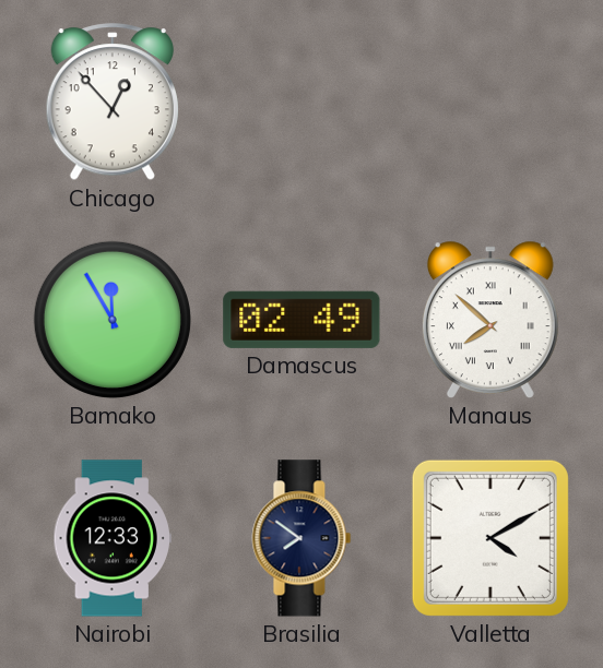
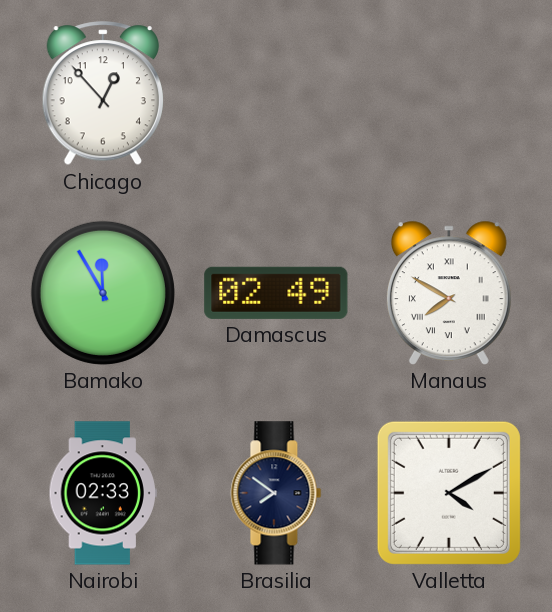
Manaus: 7:52 -> 7:50
Nairobi: 12:33 -> 02:33
